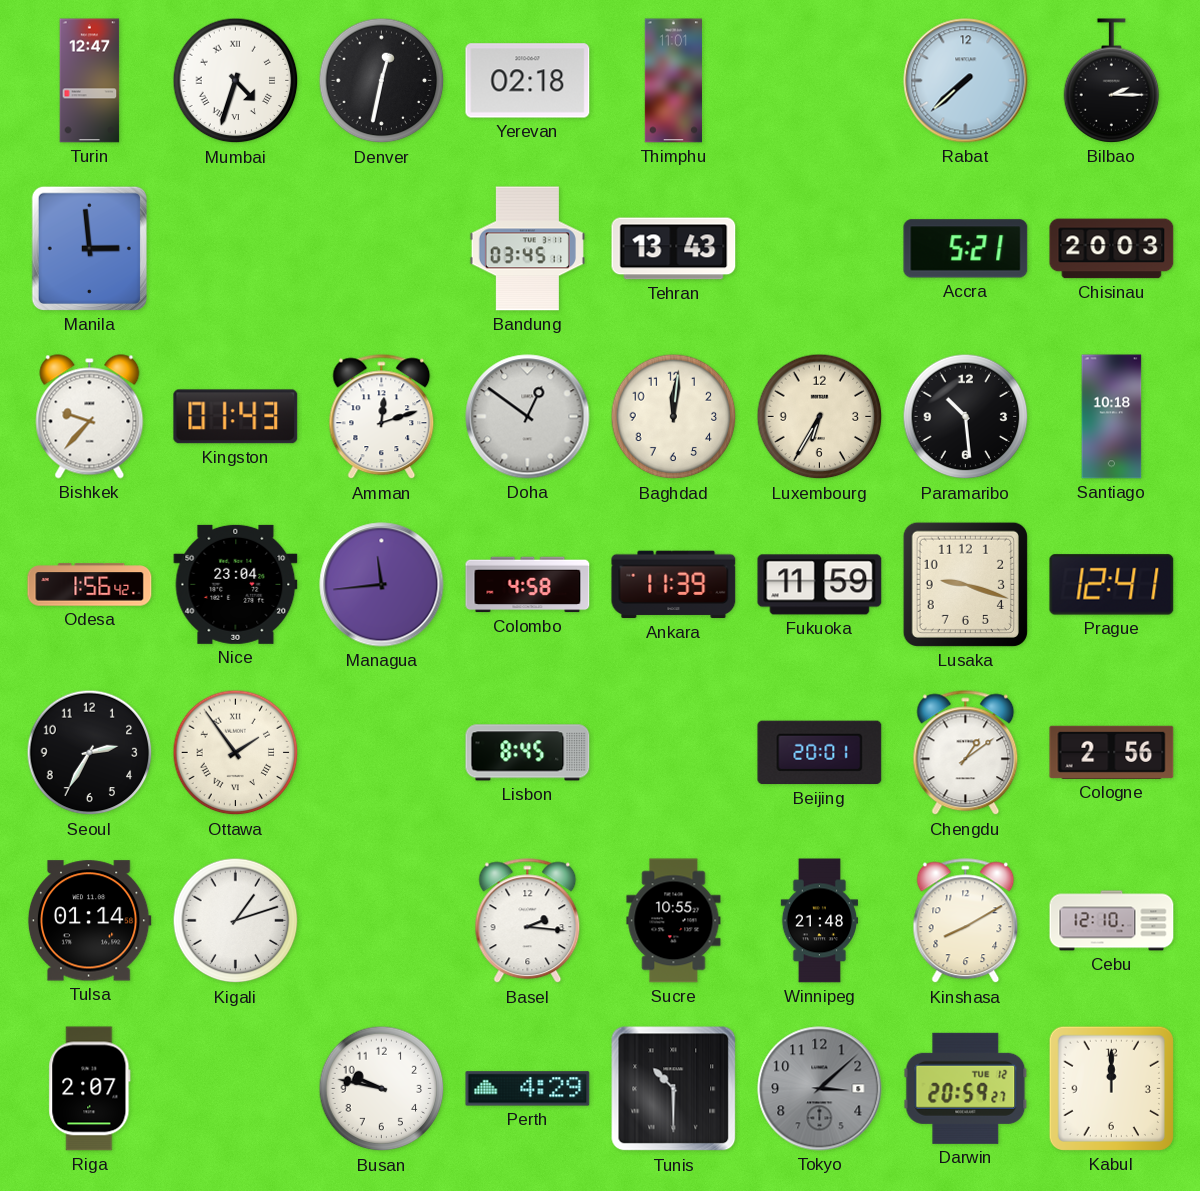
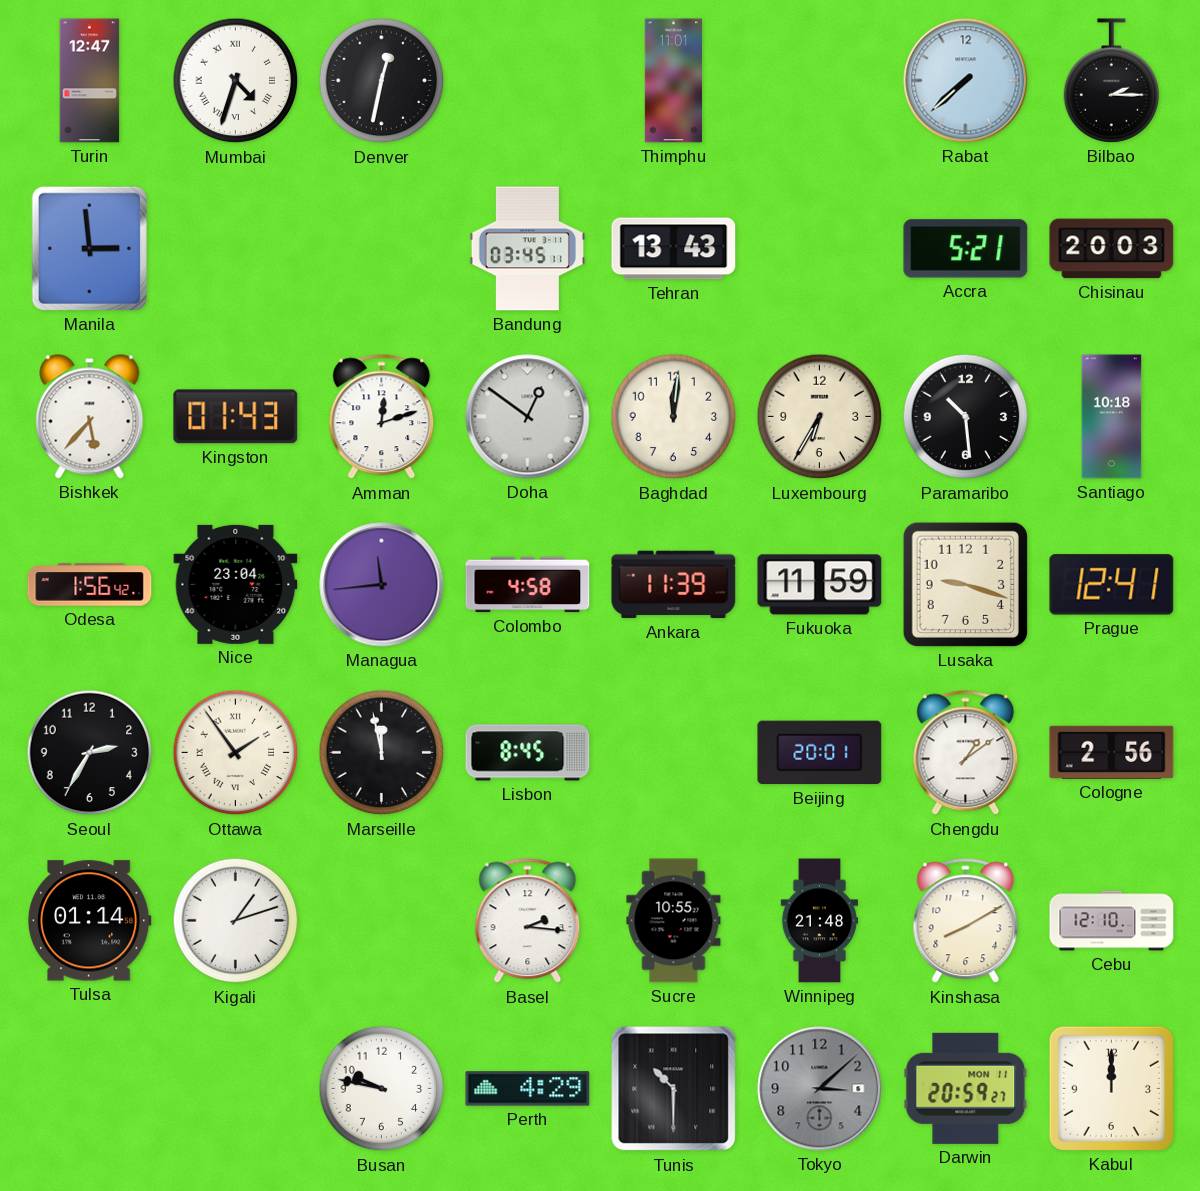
Yerevan: 02:18 -> none
Bishkek: 9:37 -> 5:37
Marseille: none -> 11:58
Riga: 2:07 -> none
Darwin date: TUE 12 -> MON 11
